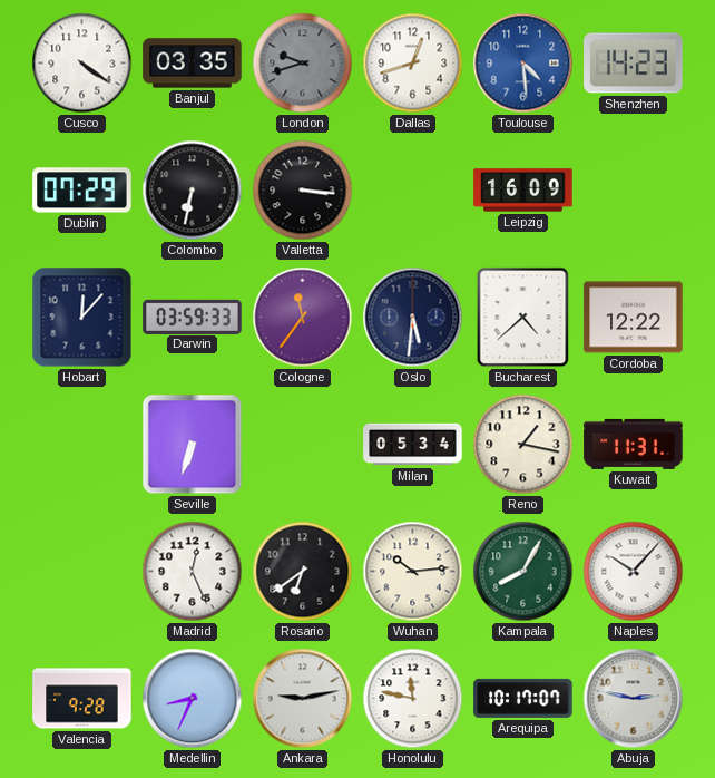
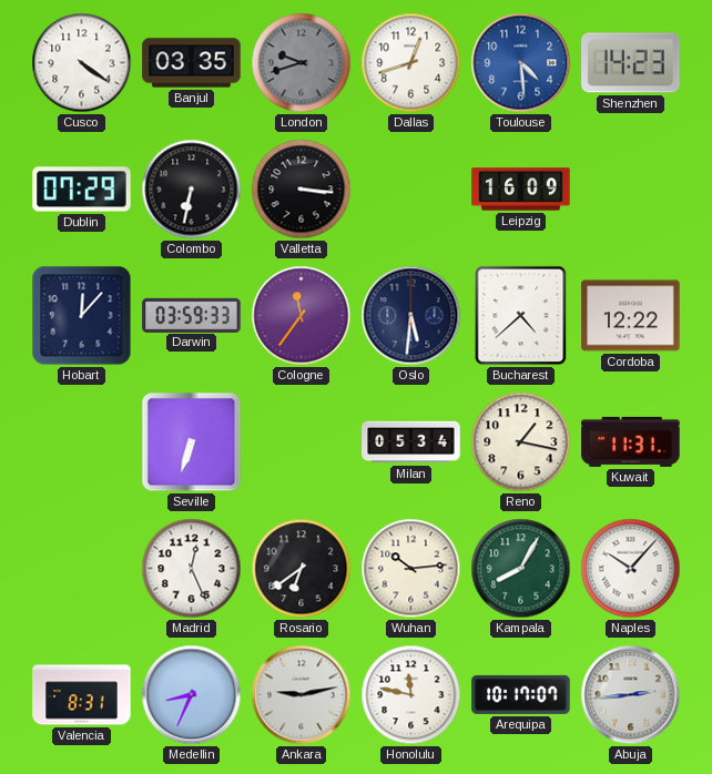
Valencia: 9:28 -> 8:31
Abuja: 2:47 -> 2:44
